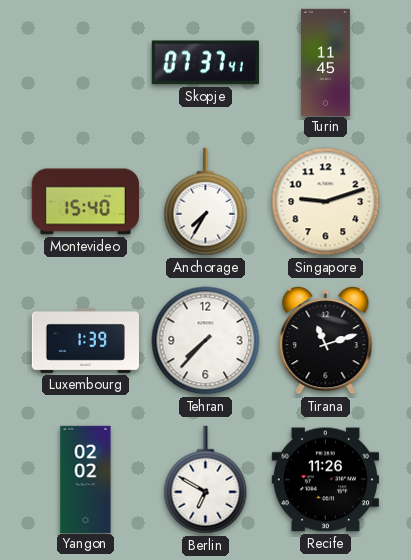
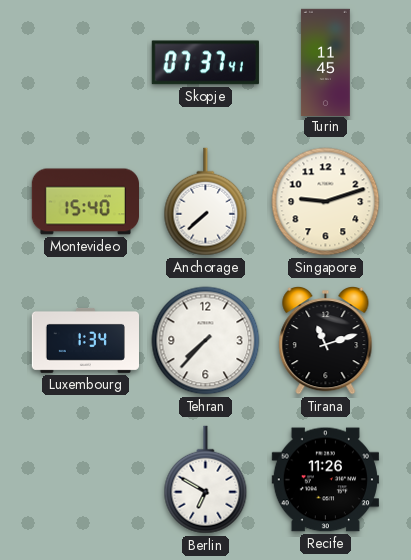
Anchorage: 7:35 -> 7:38
Luxembourg: 1:39 -> 1:34
Yangon: 02:02 -> none
